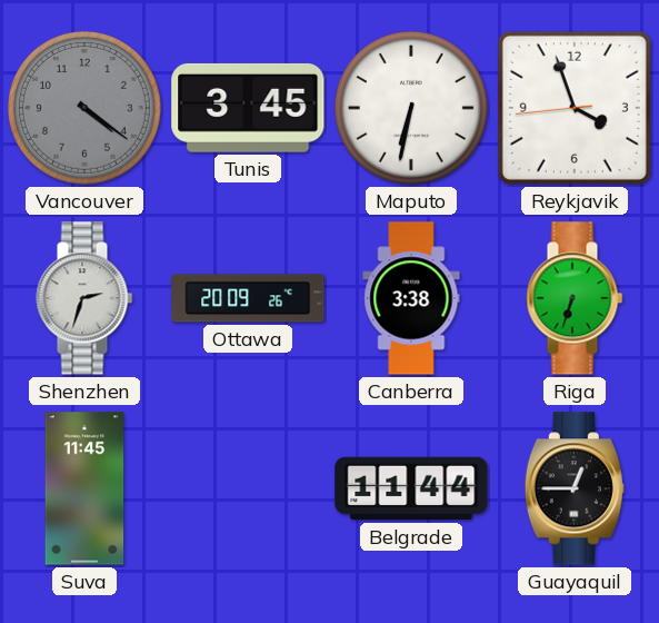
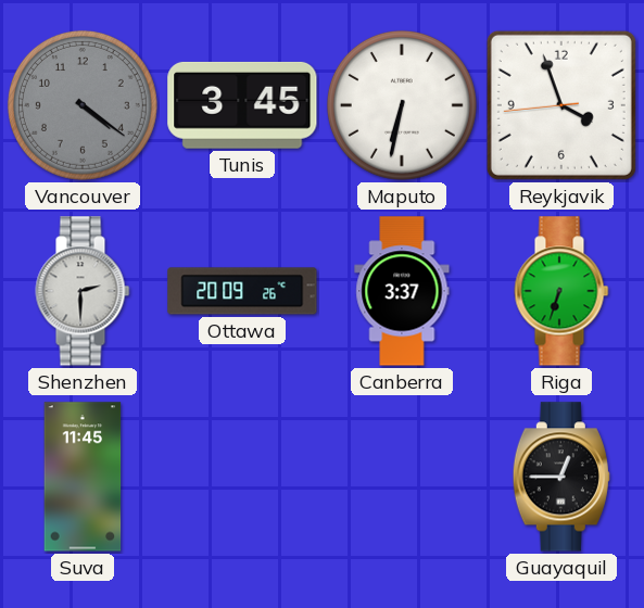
Shenzhen: 2:33 -> 2:30
Canberra: 3:38 -> 3:37
Belgrade: 11:44 -> none
